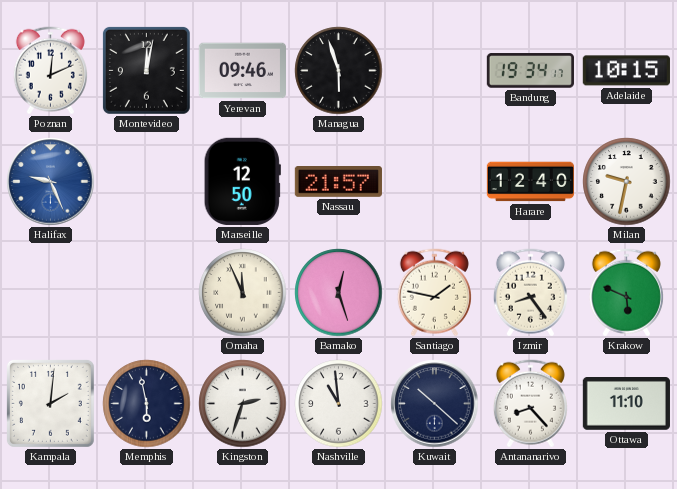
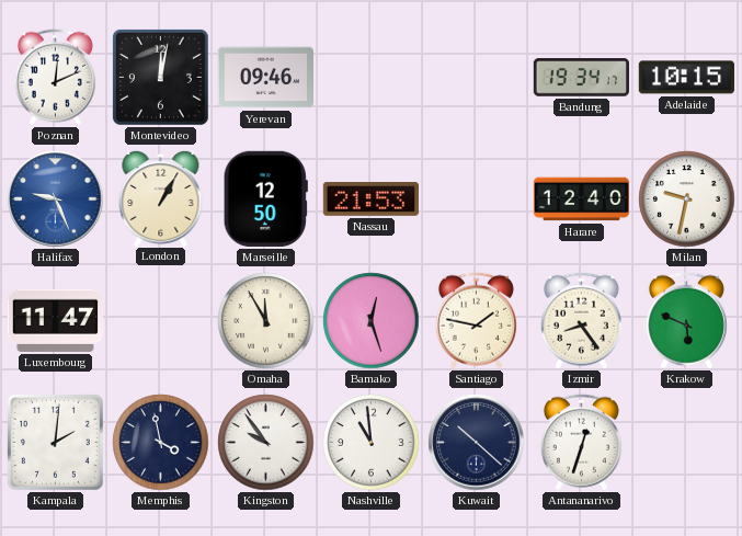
Managua: 5:57 -> none
London: none -> 1:05
Nassau: 21:57 -> 21:53
Luxembourg: none -> 11:47
Omaha: 11:56 -> 11:55
Memphis: 5:58 -> 3:58
Kingston: 2:33 -> 9:54
Antananarivo: 8:23 -> 12:33
Ottawa: 11:10 -> none
